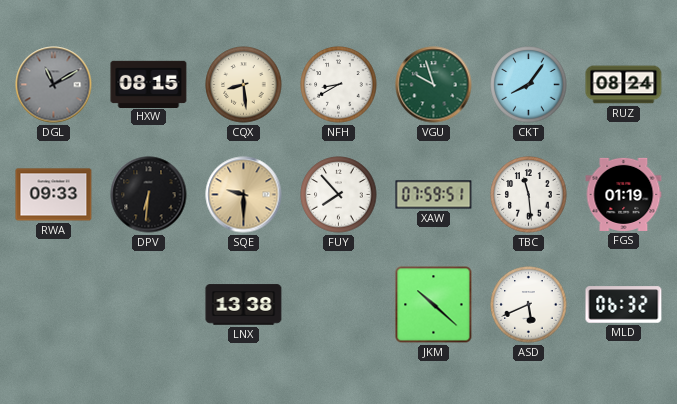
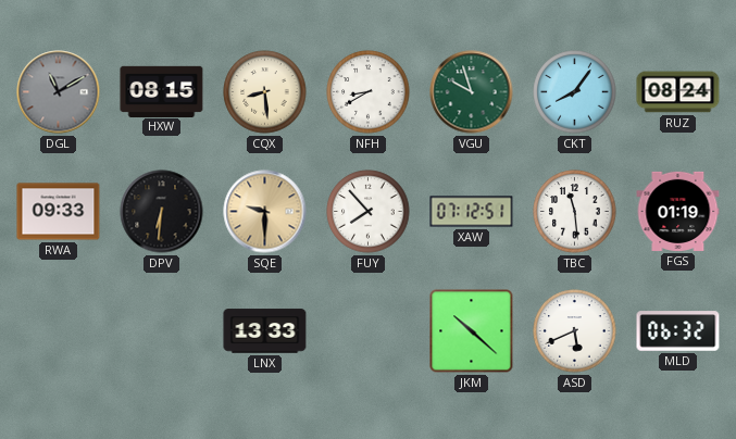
XAW: 07:59 -> 07:12
LNX: 13:38 -> 13:33
